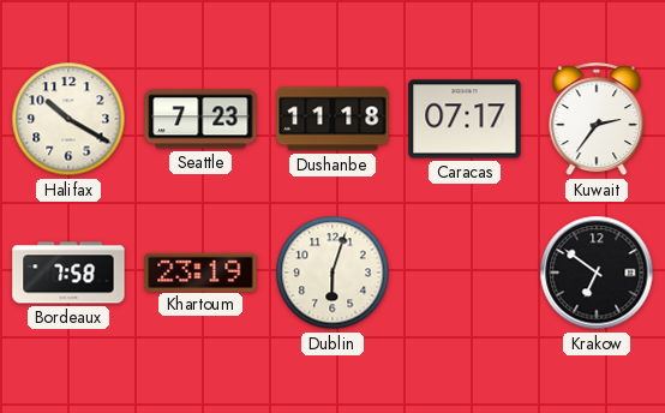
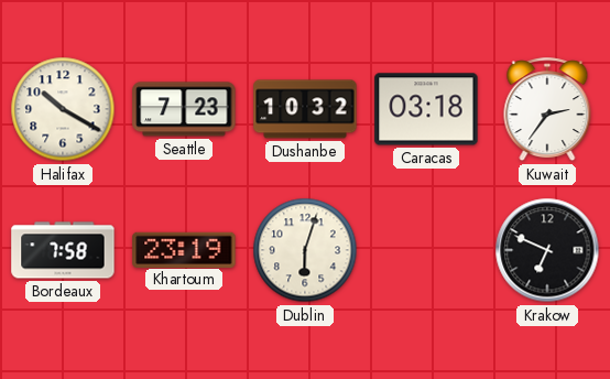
Dushanbe: 11:18 -> 10:32
Caracas: 07:17 -> 03:18
Krakow: 6:51 -> 6:49
